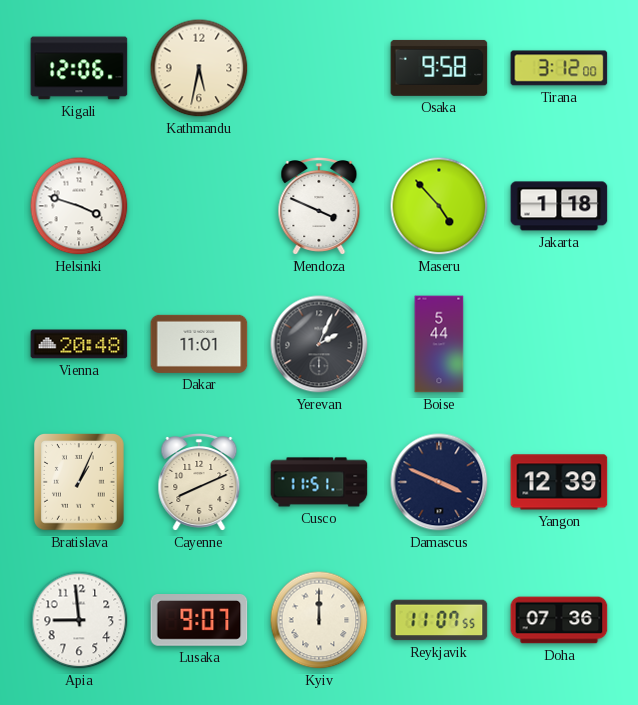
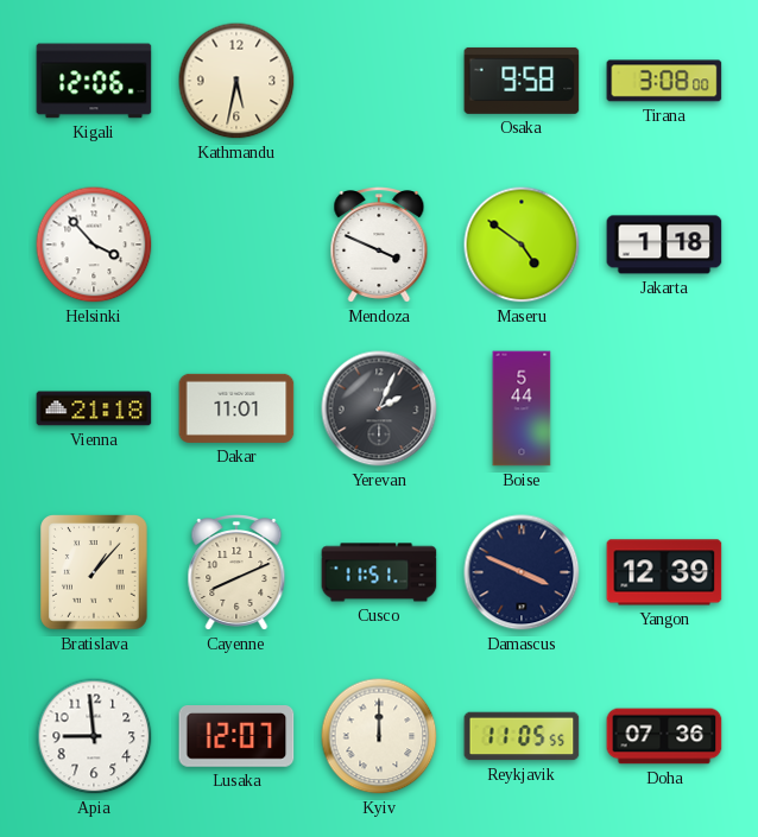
Tirana: 3:12 -> 3:08
Helsinki: 3:48 -> 3:53
Maseru: 4:53 -> 4:51
Vienna: 20:48 -> 21:18
Bratislava: 1:04 -> 1:07
Lusaka: 9:07 -> 12:07
Reykjavik: 11:07 -> 11:05
